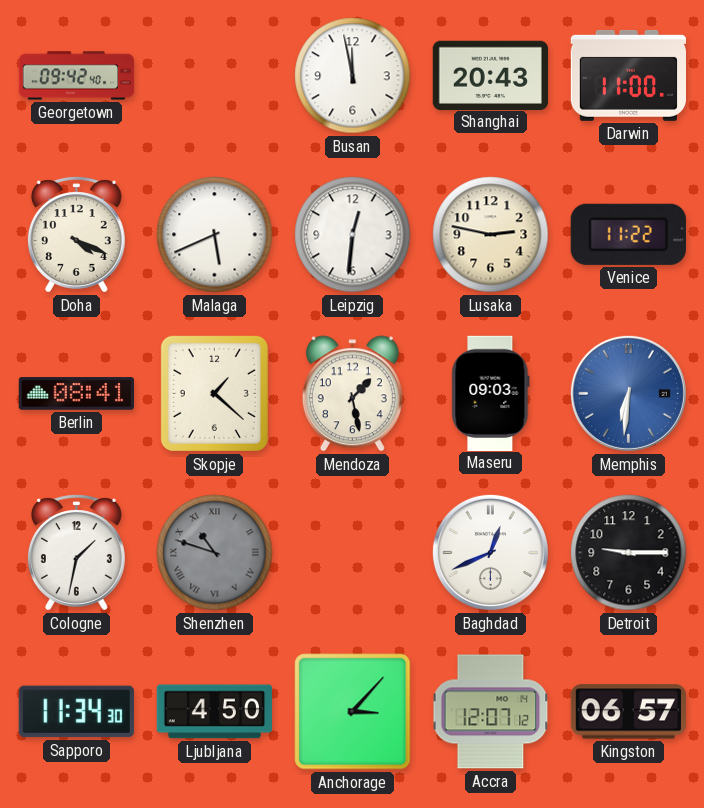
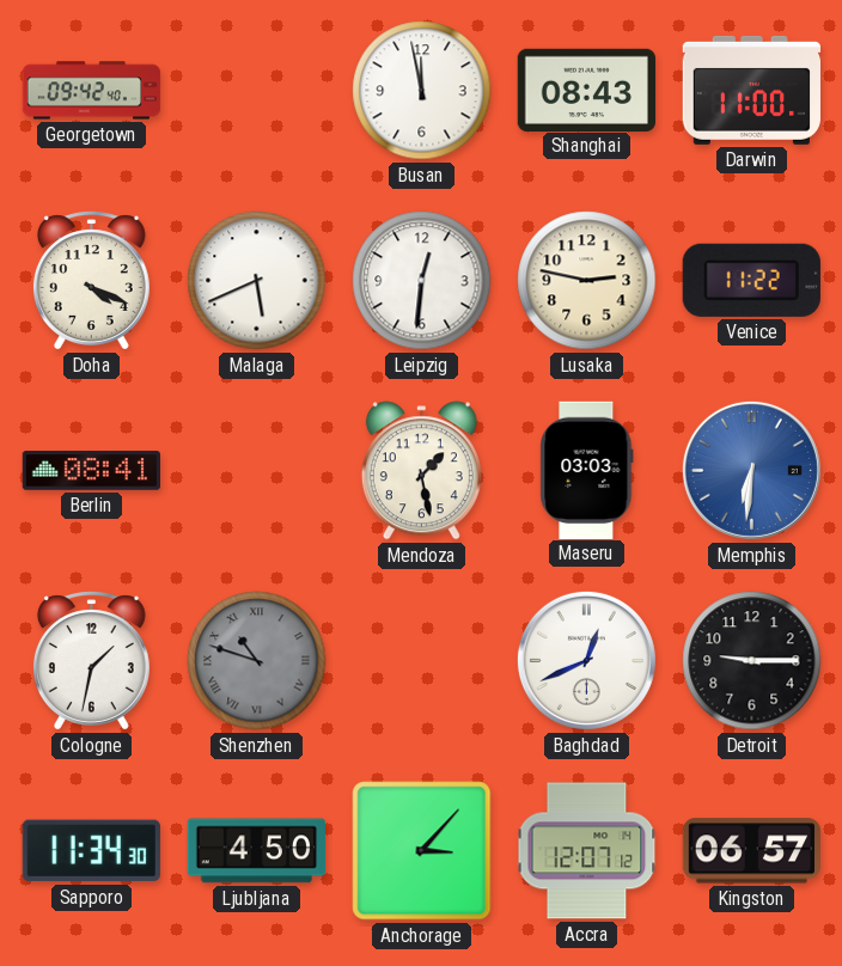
Shanghai: 20:43 -> 08:43
Skopje: 1:22 -> none
Maseru: 09:03 -> 03:03
